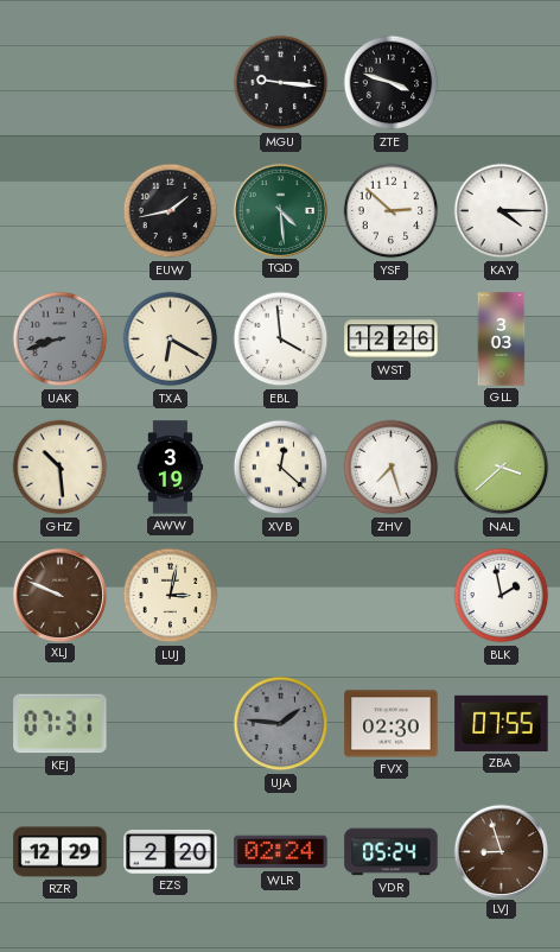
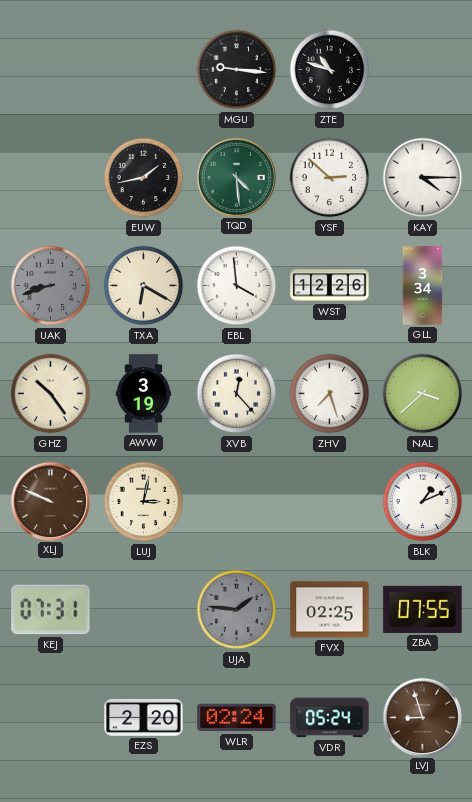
ZTE: 3:48 -> 10:48
GLL: 3:03 -> 3:34
GHZ: 10:29 -> 10:24
XVB: 12:22 -> 12:23
BLK: 1:58 -> 1:11
FVX: 02:30 -> 02:25
RZR: 12:29 -> none
